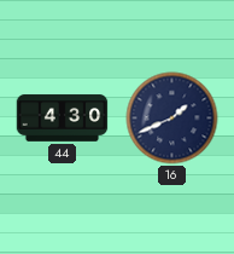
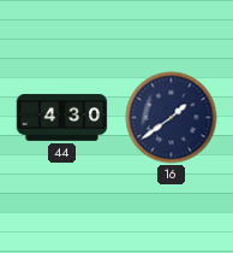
16: 1:41 -> 1:39
